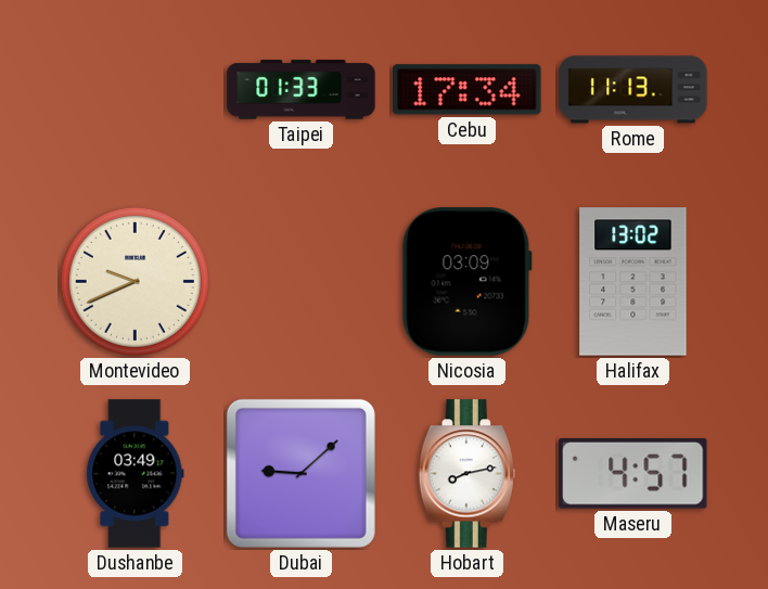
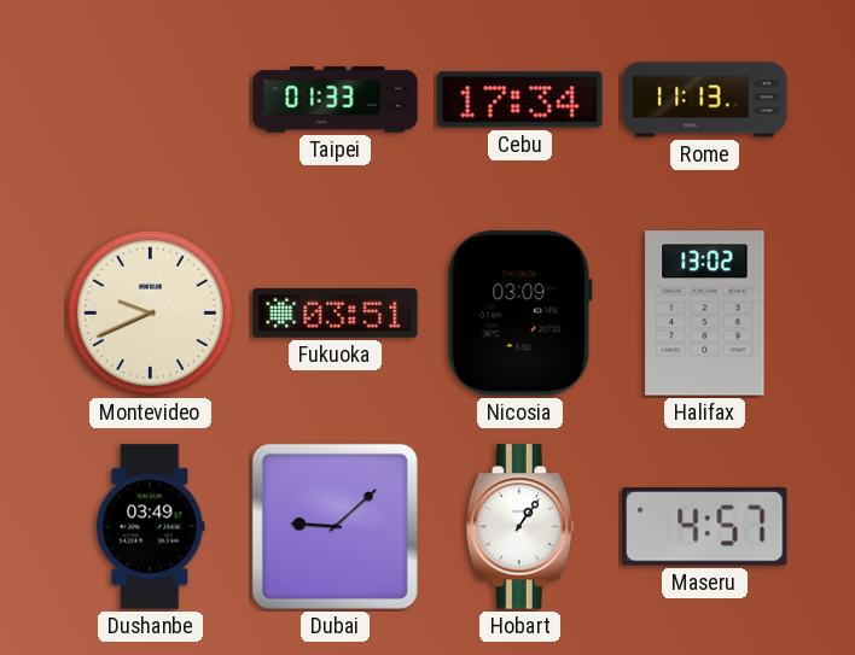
Fukuoka: none -> 03:51
Hobart: 8:13 -> 1:06
